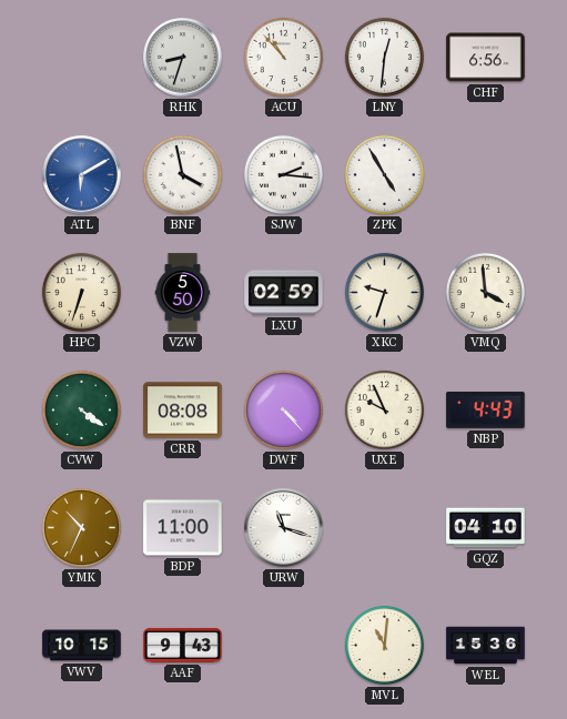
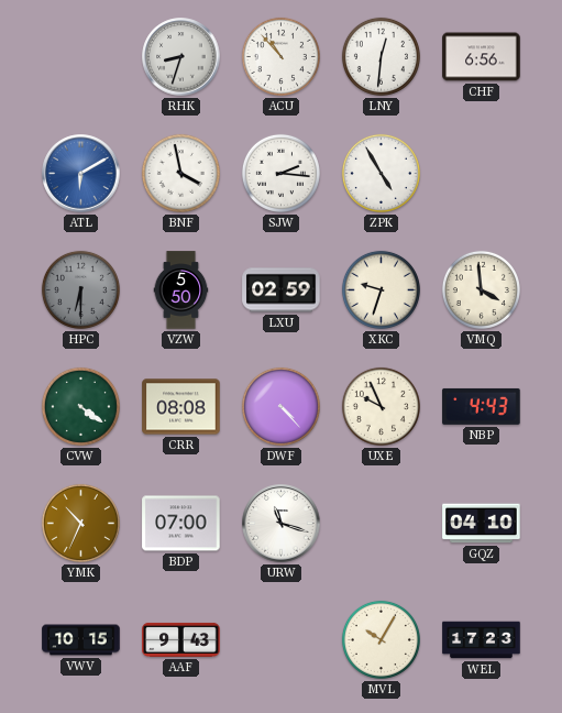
HPC: 6:33 -> 6:30
HPC dial: cream -> grey
BDP: 11:00 -> 07:00
MVL: 11:01 -> 10:05
WEL: 15:36 -> 17:23
